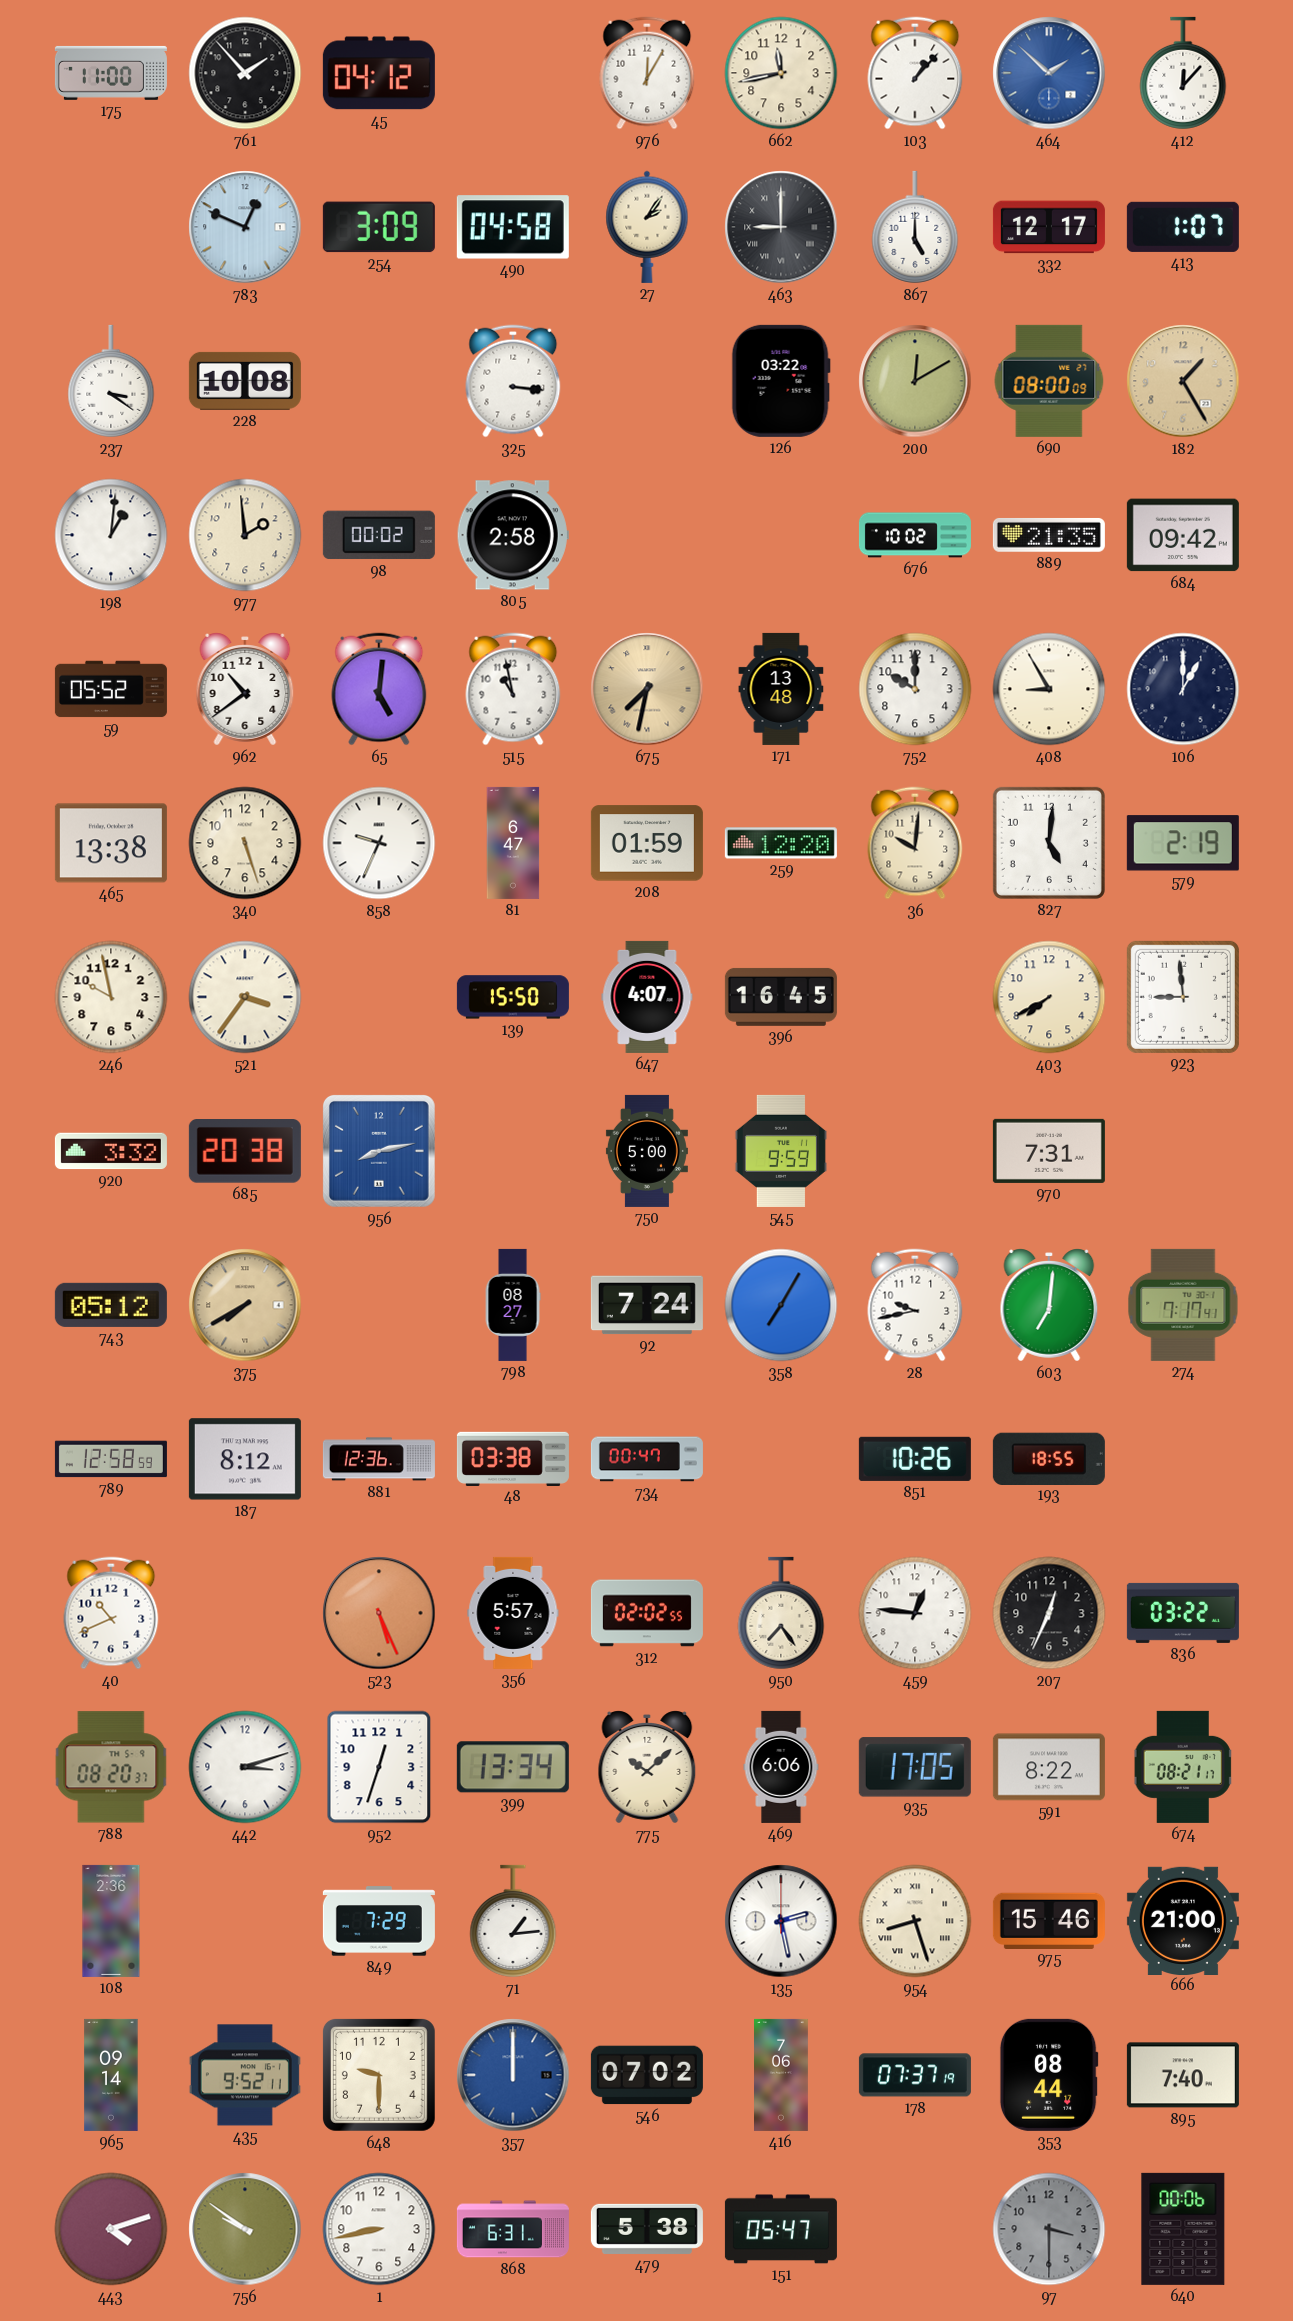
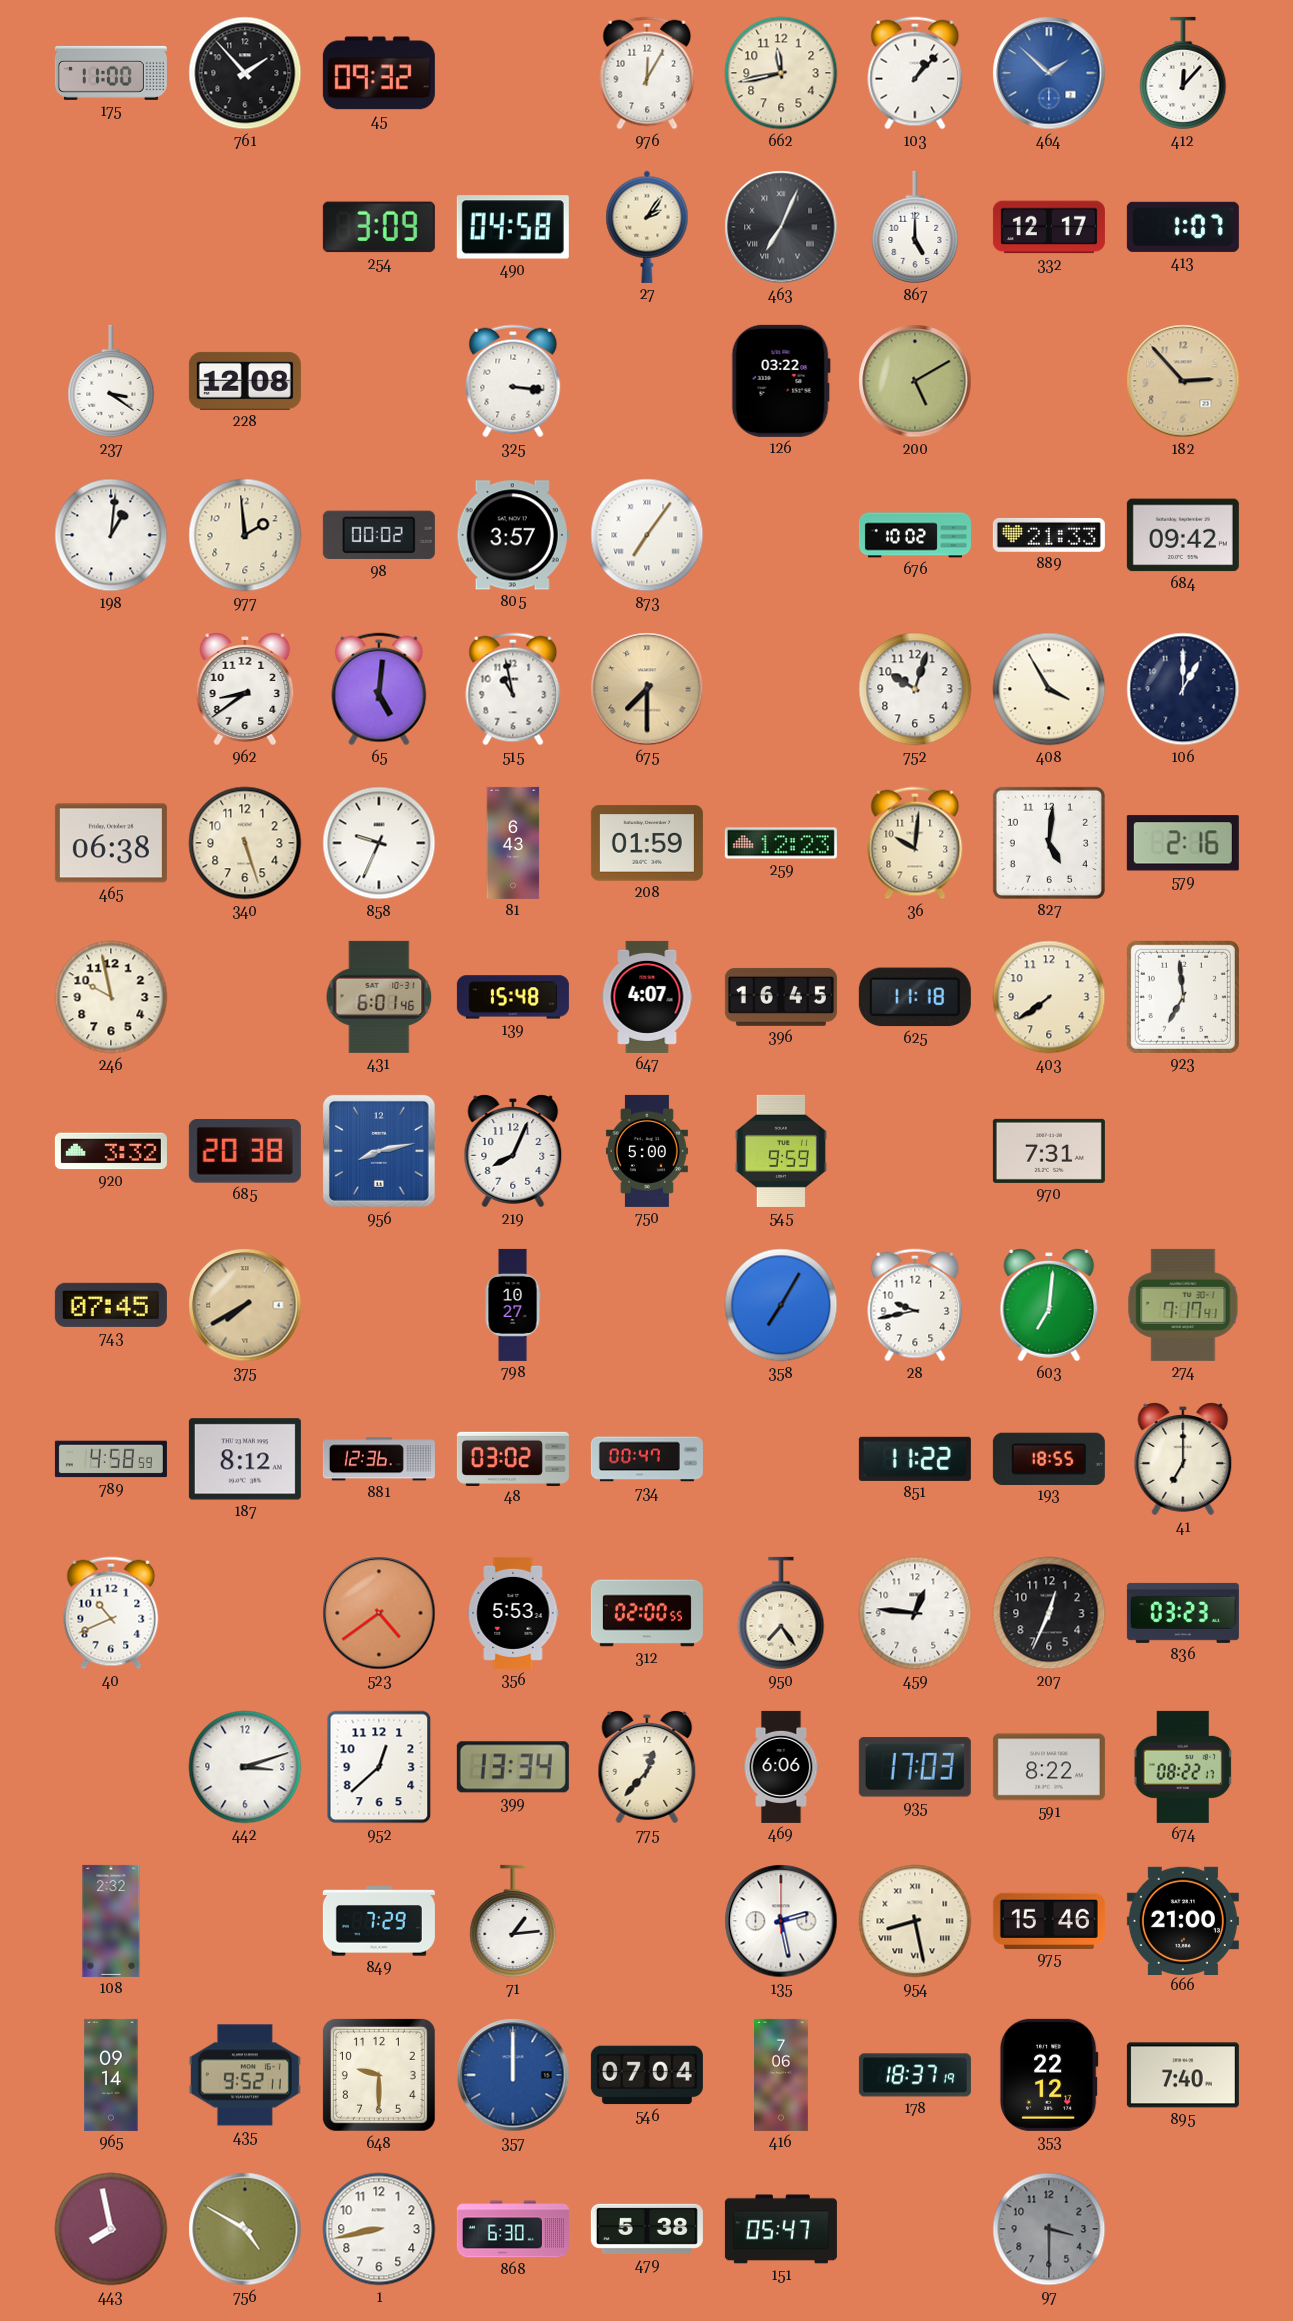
45: 04:12 -> 09:32
783: 12:49 -> none
463: 9:00 -> 7:04
228: 10:08 -> 12:08
200: 12:10 -> 5:10
690: 08:00 -> none
182: 1:25 -> 2:53
805: 2:58 -> 3:57
873: none -> 7:06
889: 21:35 -> 21:33
59: 05:52 -> none
962: 10:39 -> 8:39
675: 7:32 -> 7:30
171: 13:48 -> none
752: 10:00 -> 10:03
408: 8:55 -> 3:55
465: 13:38 -> 06:38
81: 6:47 -> 6:43
259: 12:20 -> 12:23
579: 2:19 -> 2:16
521: 3:36 -> none
431: none -> 6:01
139: 15:50 -> 15:48
625: none -> 11:18
403: 7:40 -> 7:39
923: 8:59 -> 6:59
219: none -> 8:04
743: 05:12 -> 07:45
798: 08:27 -> 10:27
92: 7:24 -> none
789: 12:58 -> 4:58
48: 03:38 -> 03:02
851: 10:26 -> 11:22
41: none -> 7:00
523: 5:26 -> 4:39
356: 5:57 -> 5:53
312: 02:02 -> 02:00
836: 03:22 -> 03:23
788: 08:20 -> none
952: 12:33 -> 12:38
775: 10:08 -> 12:37
935: 17:05 -> 17:03
674: 08:21 -> 08:22
108: 2:36 -> 2:32
954: 8:27 -> 8:28
546: 07:02 -> 07:04
178: 07:37 -> 18:37
353: 08:44 -> 22:12
443: 4:12 -> 7:58
756: 9:51 -> 4:50
868: 6:31 -> 6:30
640: 00:06 -> none
